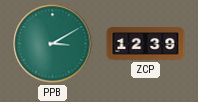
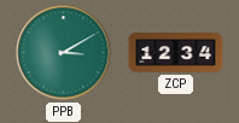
ZCP: 12:39 -> 12:34
